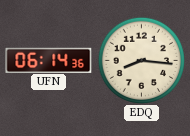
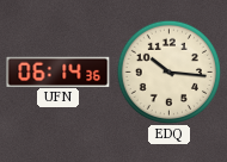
EDQ: 8:16 -> 10:16
